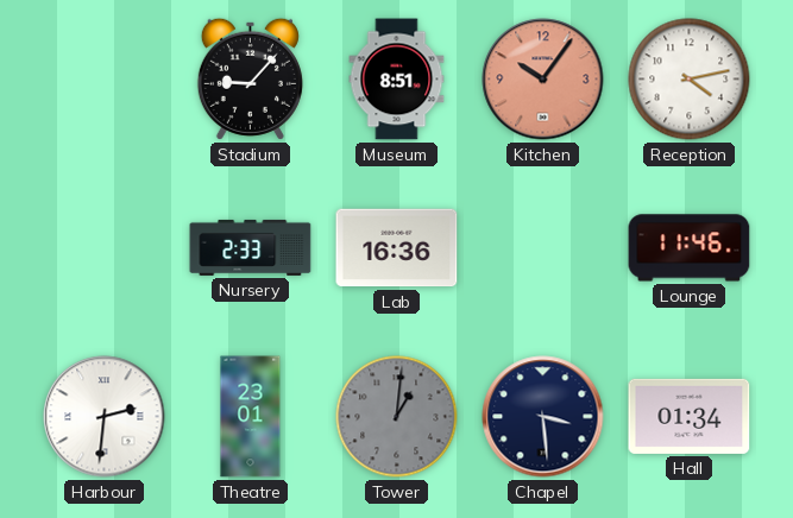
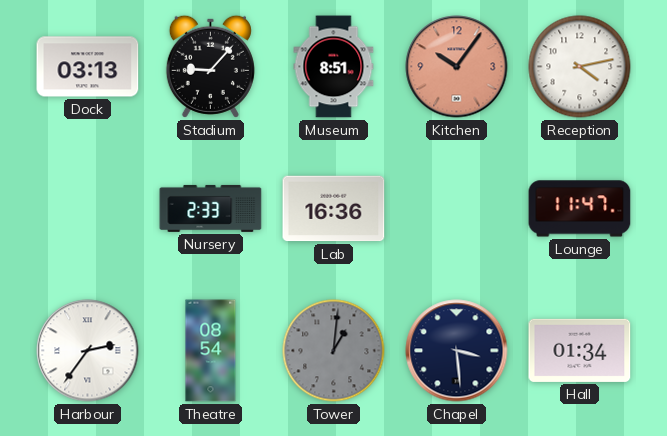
Dock: none -> 03:13
Lounge: 11:46 -> 11:47
Harbour: 2:31 -> 2:36
Theatre: 23:01 -> 08:54
